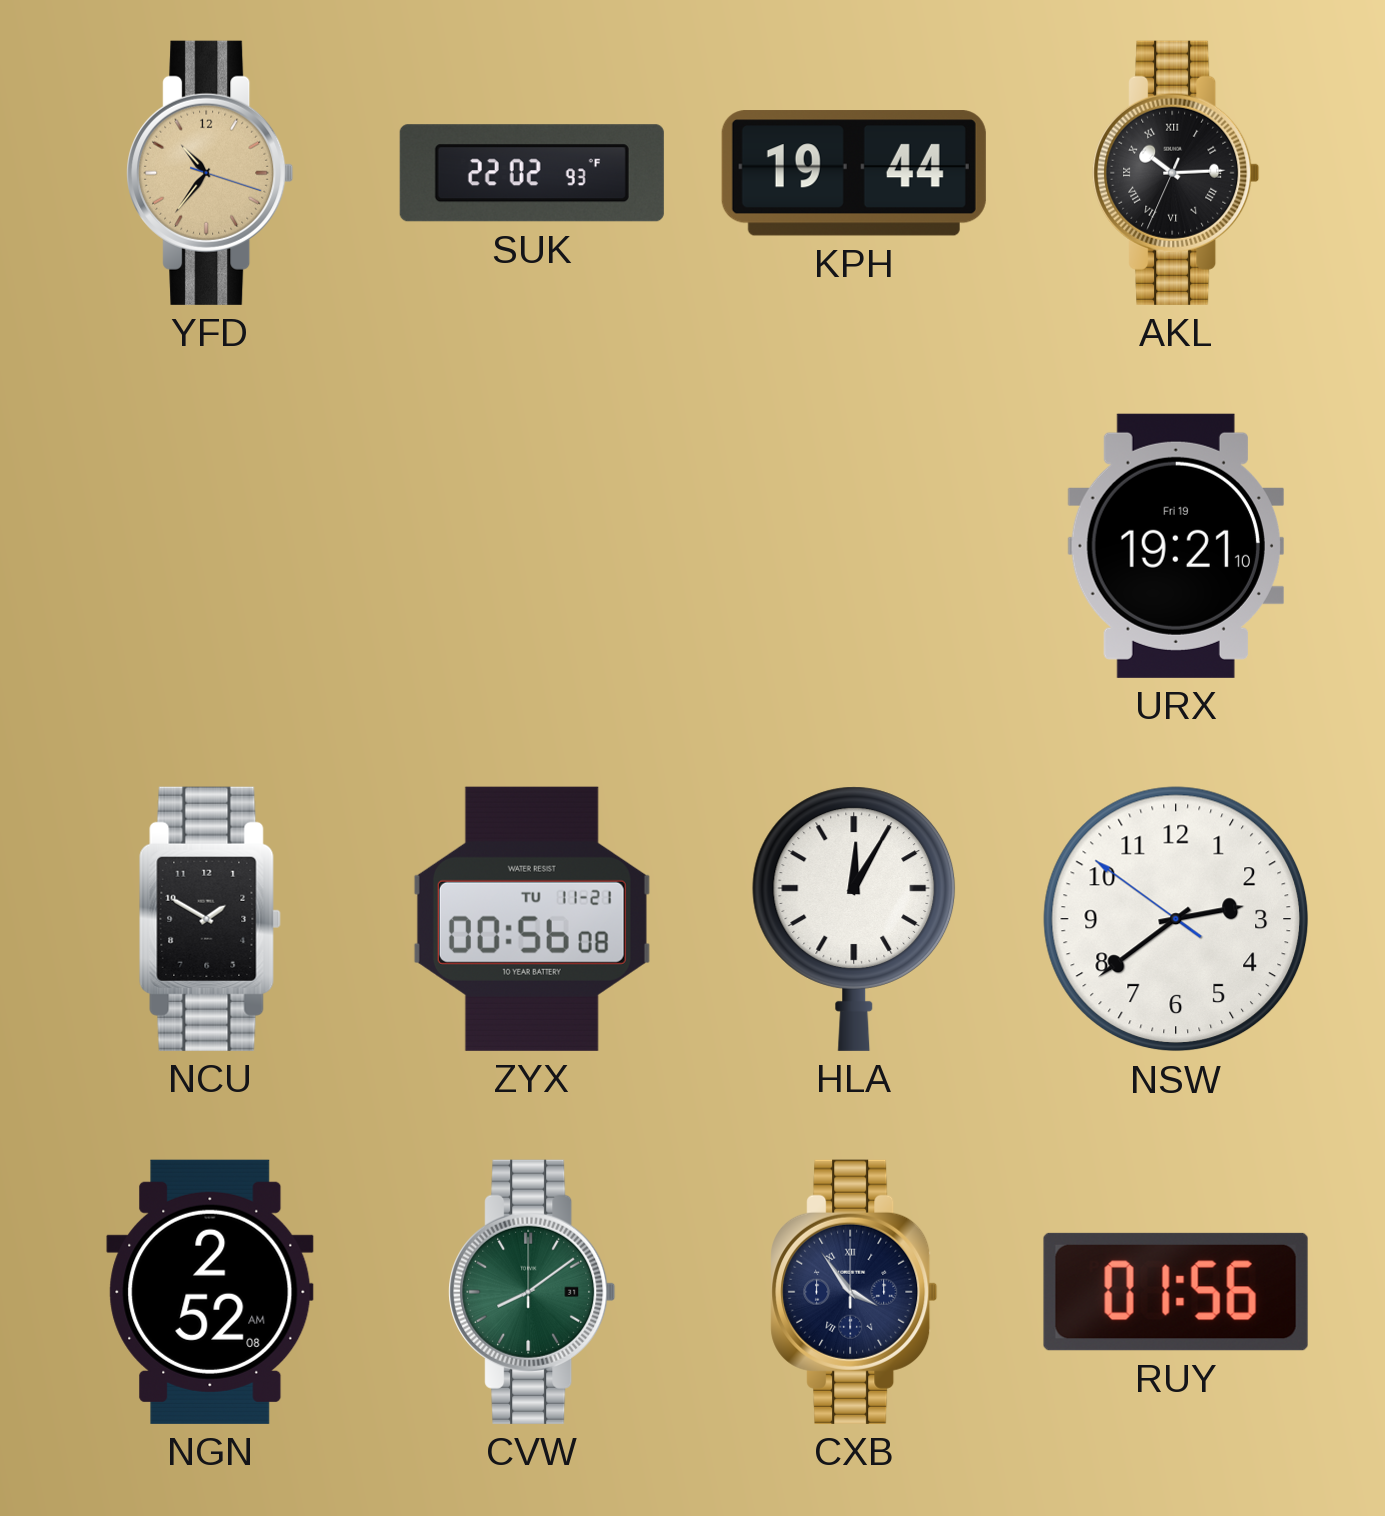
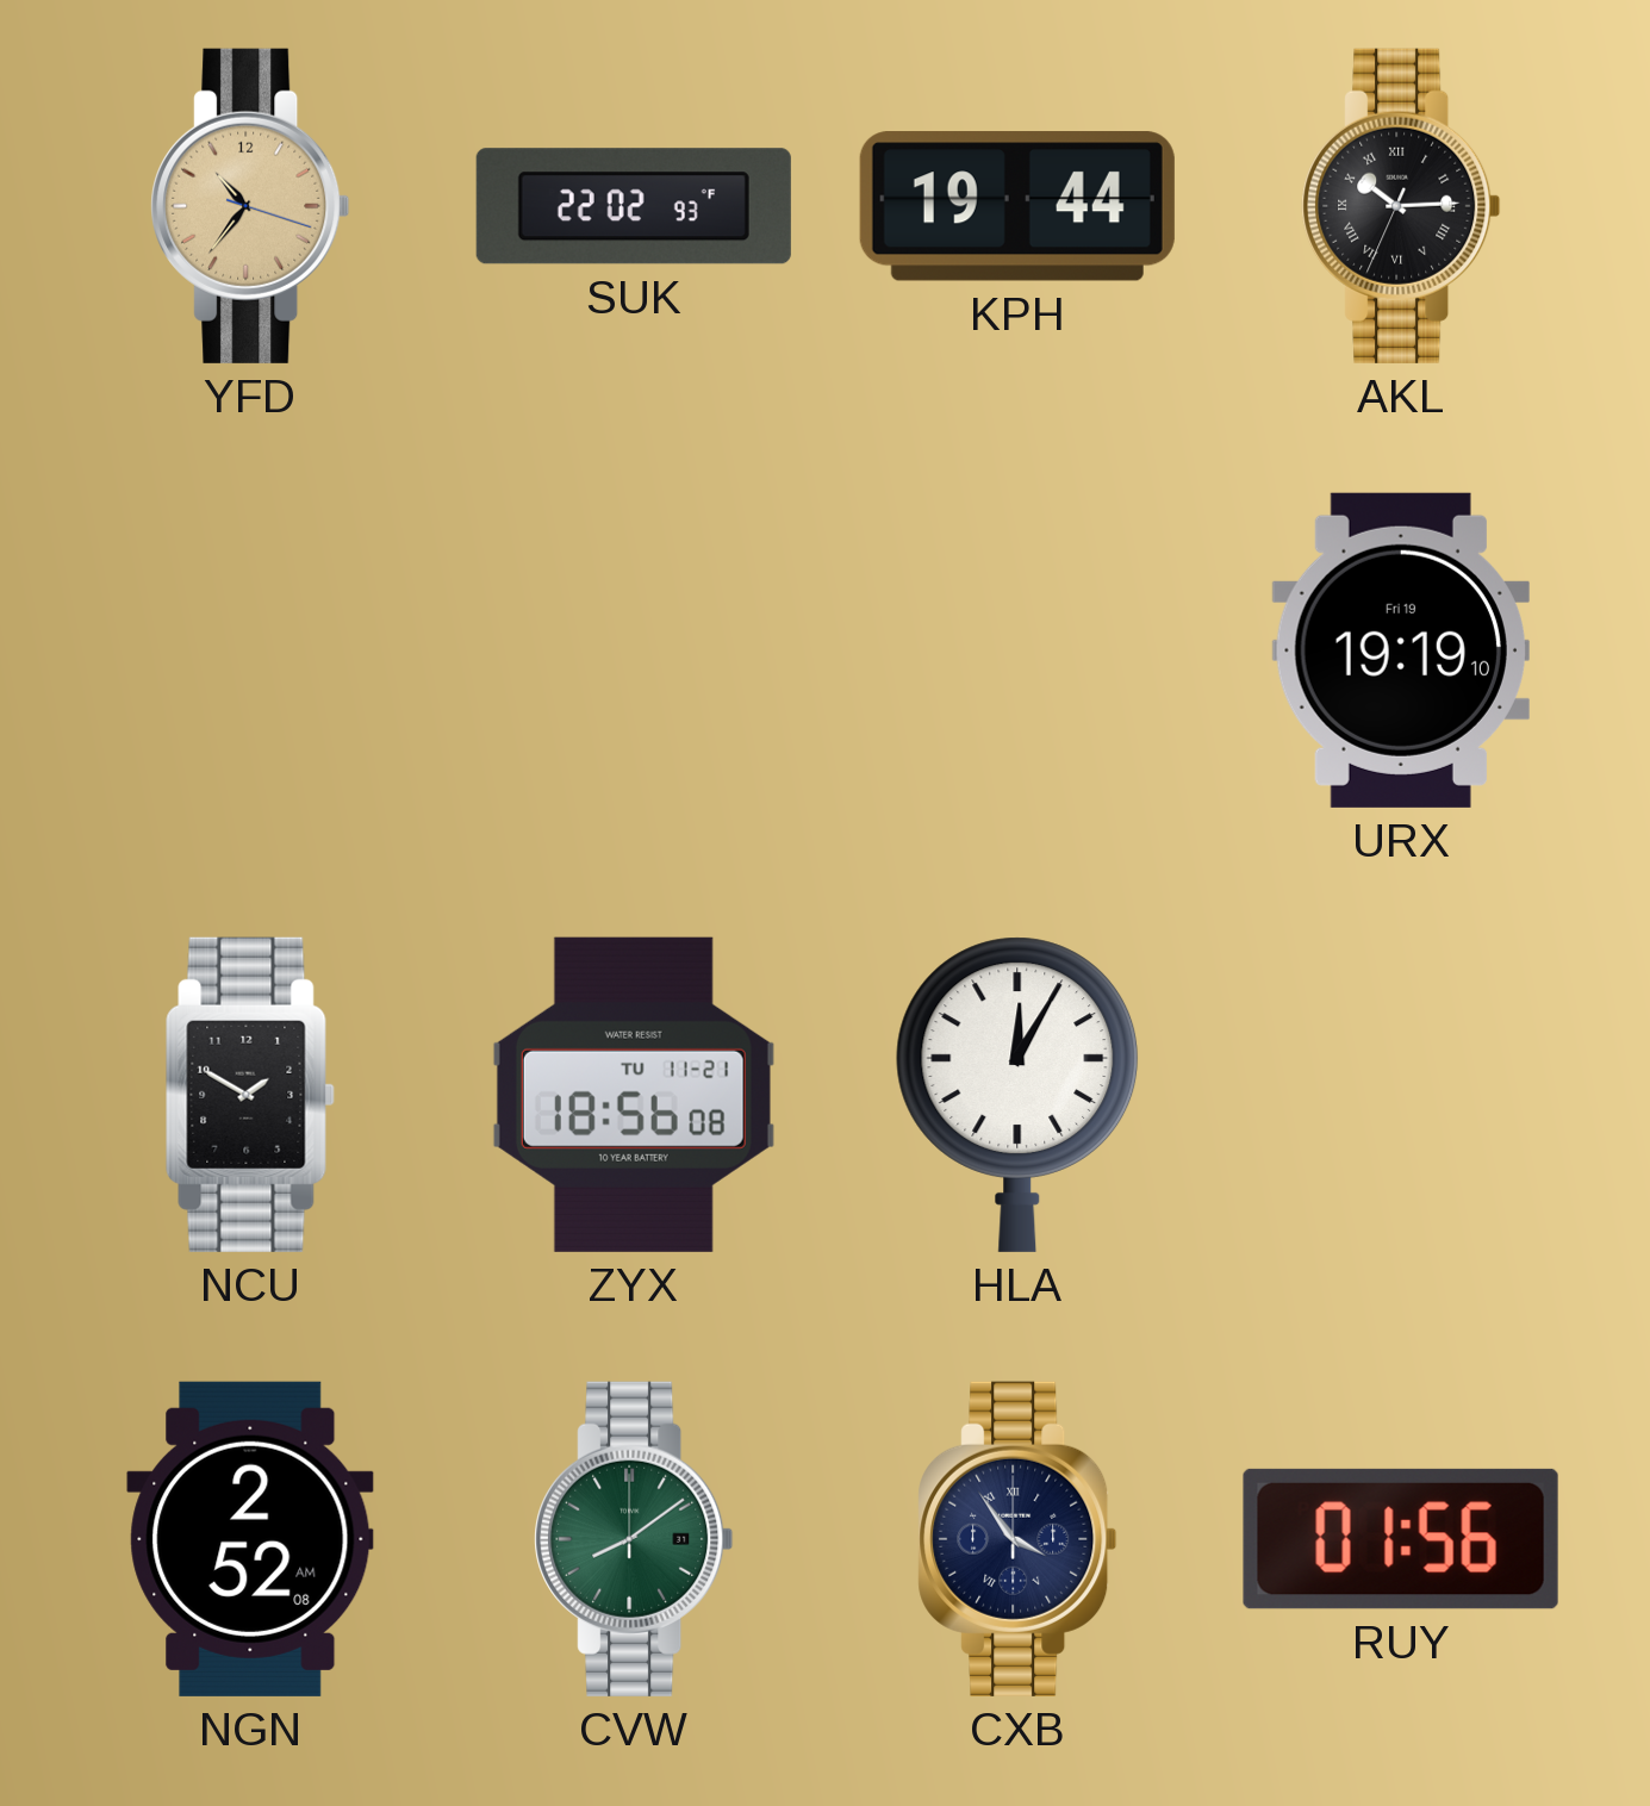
URX: 19:21 -> 19:19
ZYX: 00:56 -> 18:56
NSW: 2:38 -> none
